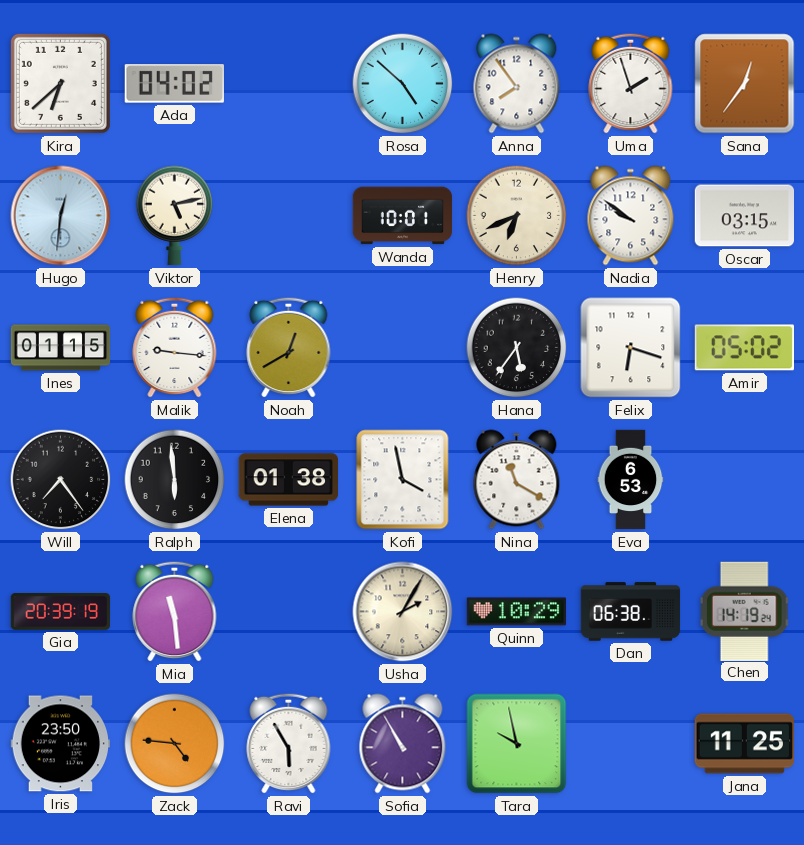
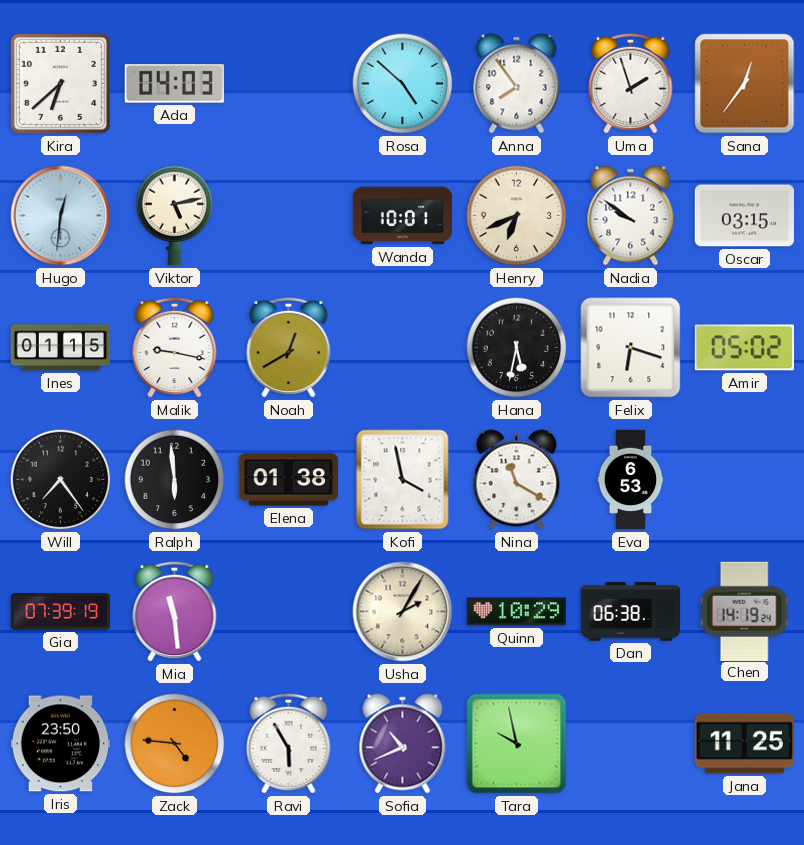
Ada: 04:02 -> 04:03
Malik: 9:16 -> 9:17
Hana: 5:36 -> 5:32
Gia: 20:39 -> 07:39
Sofia: 10:55 -> 10:41
